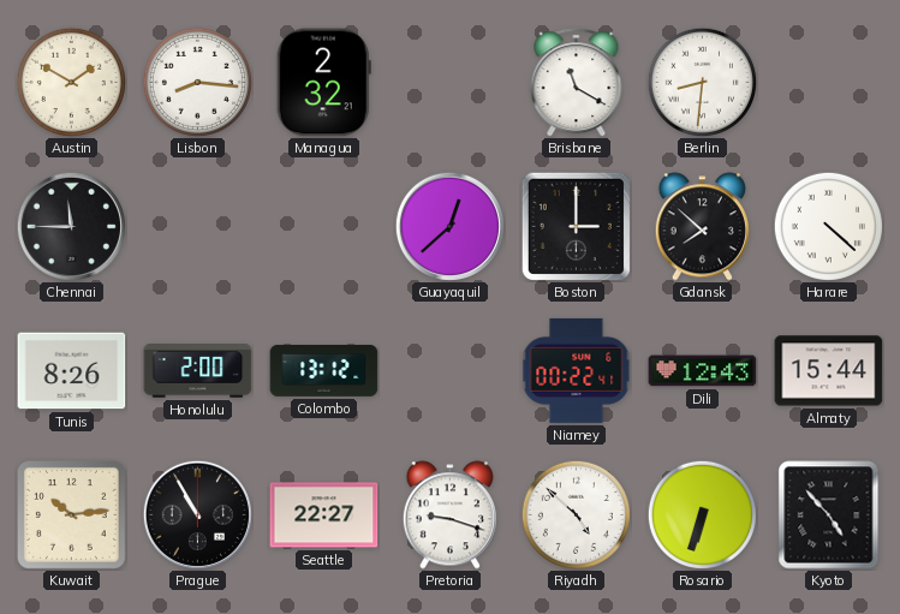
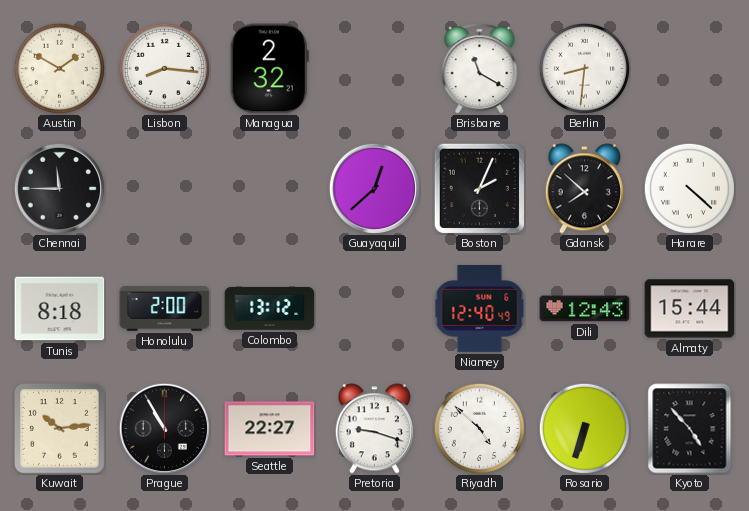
Boston: 3:00 -> 2:04
Tunis: 8:26 -> 8:18
Niamey: 00:22 -> 12:40
